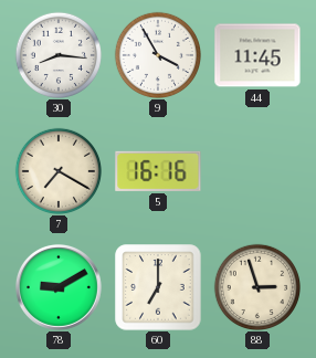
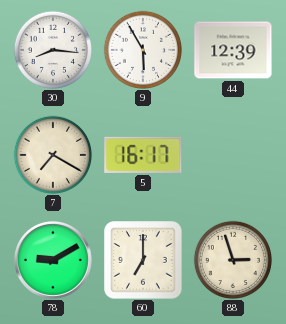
9: 3:55 -> 5:55
44: 11:45 -> 12:39
5: 16:16 -> 16:17
